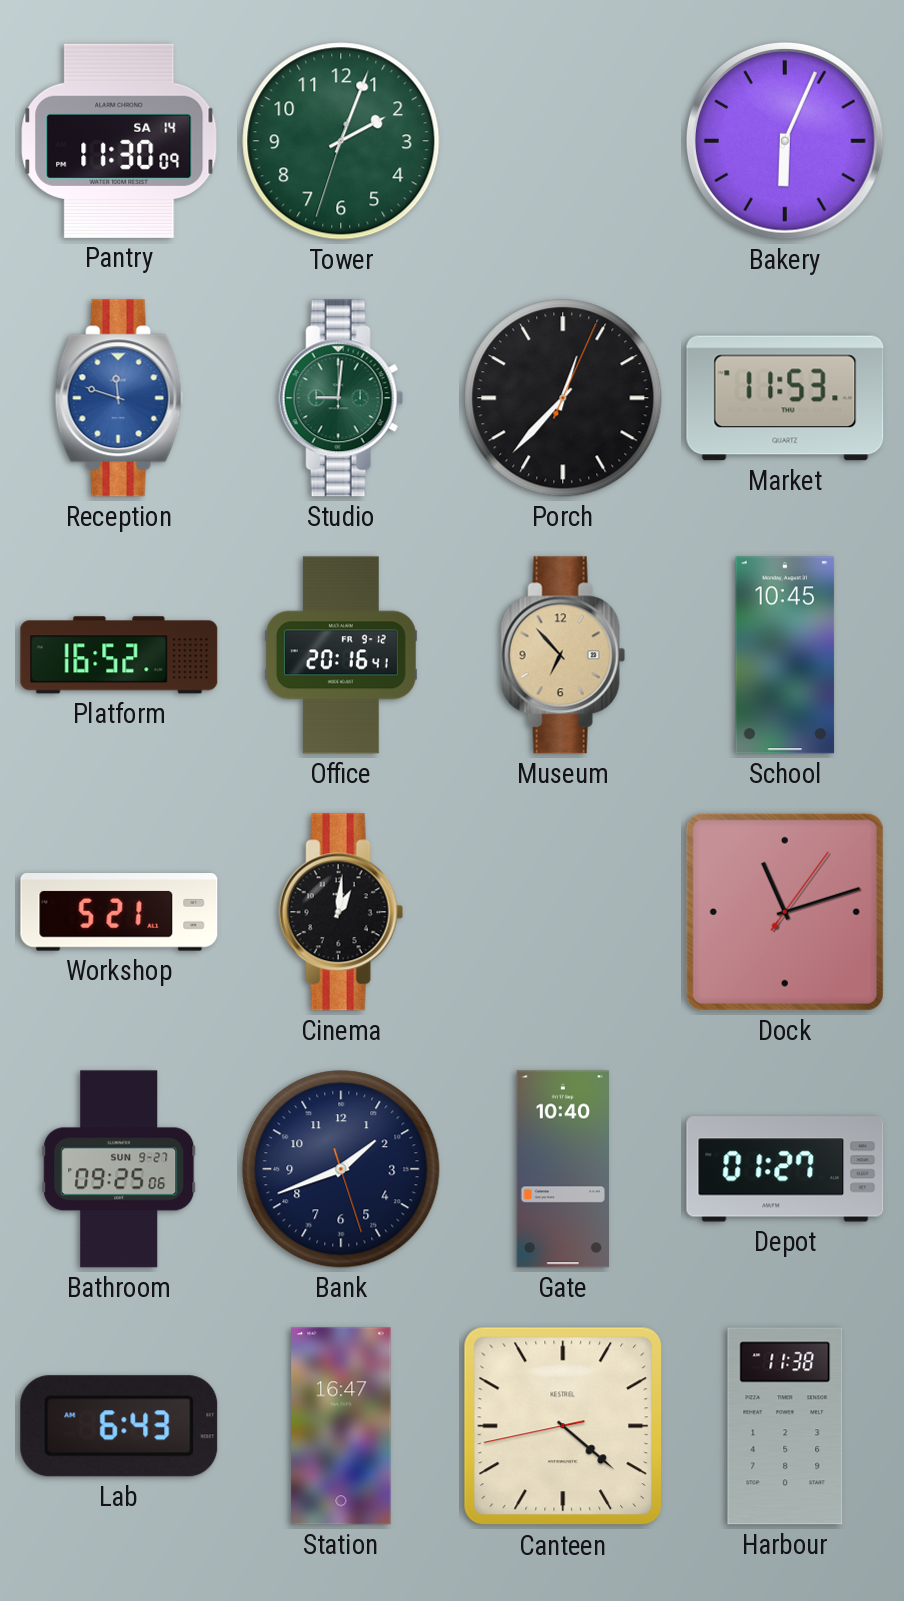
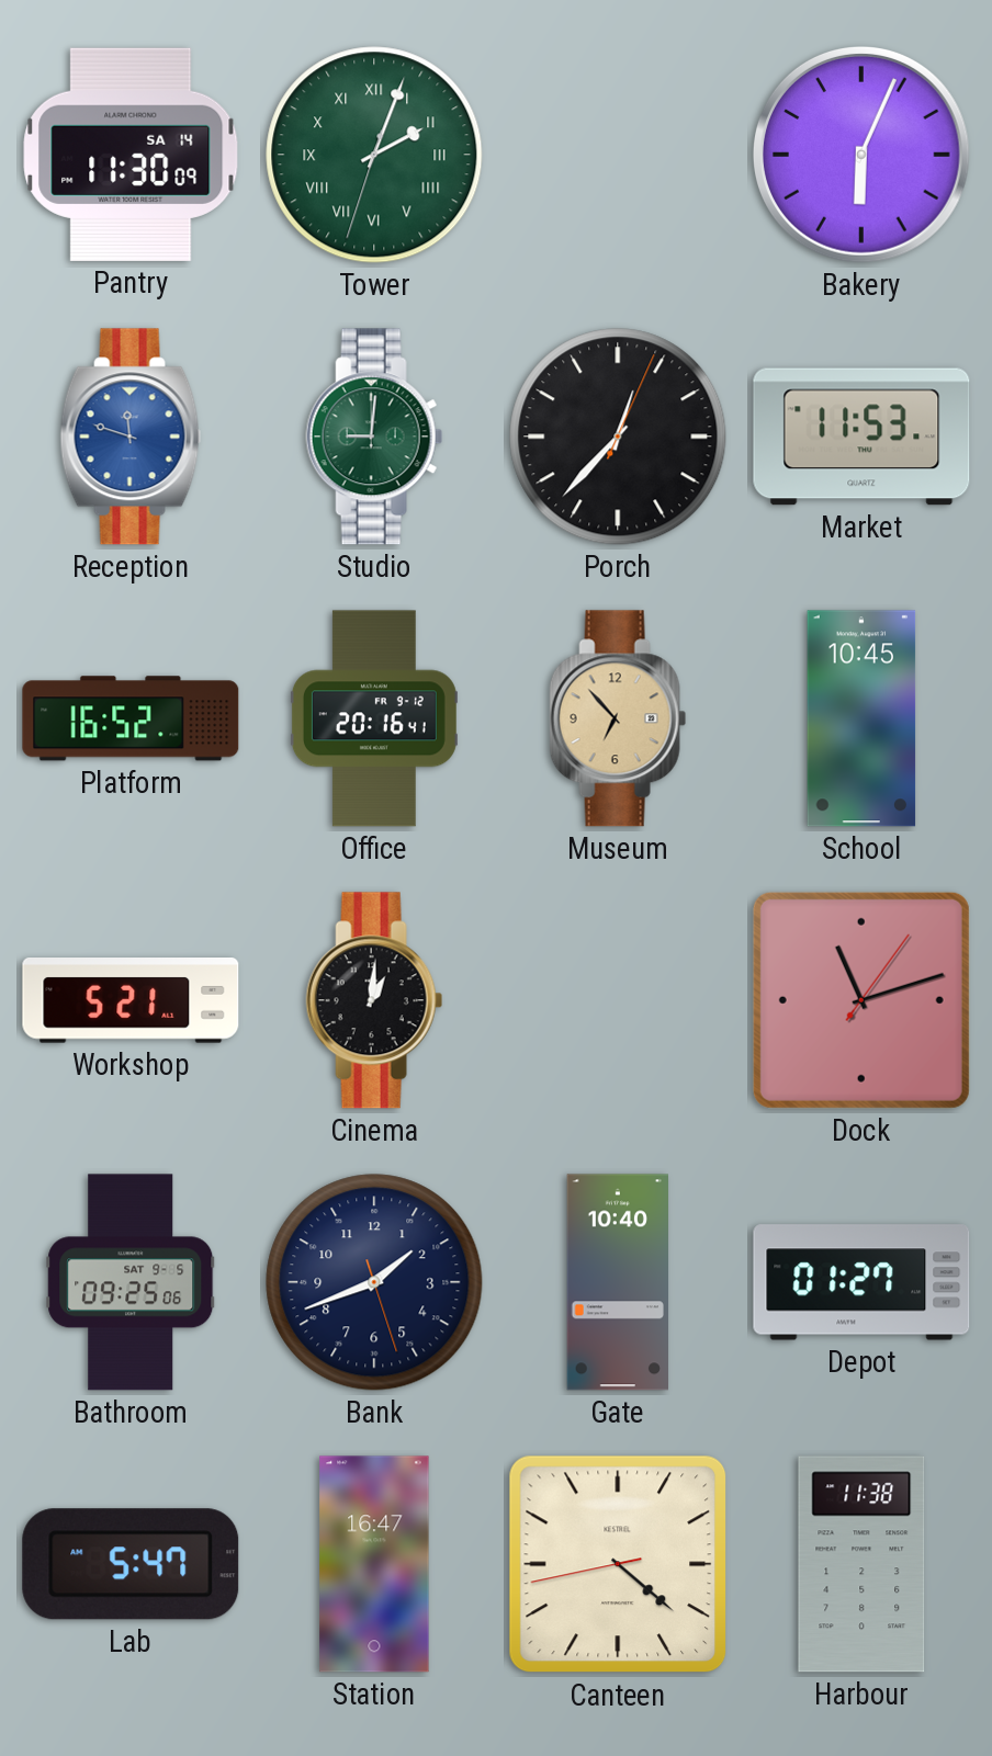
Tower numerals: Arabic -> Roman
Bathroom date: SUN 9-27 -> SAT 9-5
Lab: 6:43 -> 5:47
